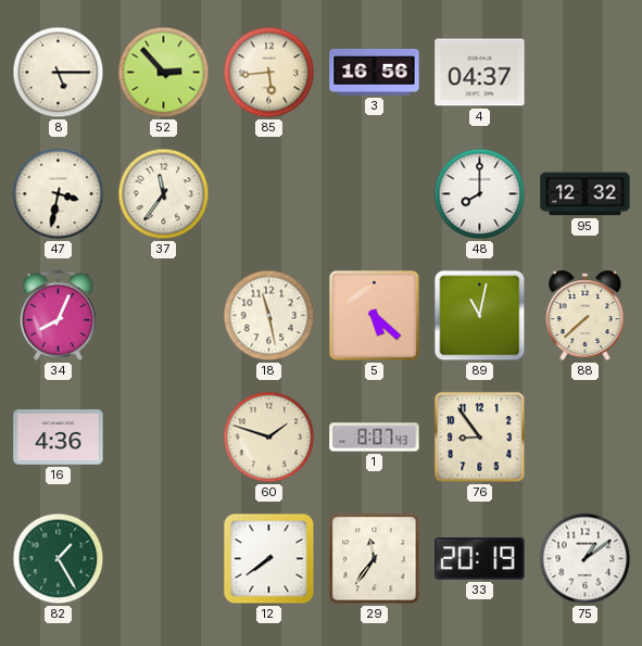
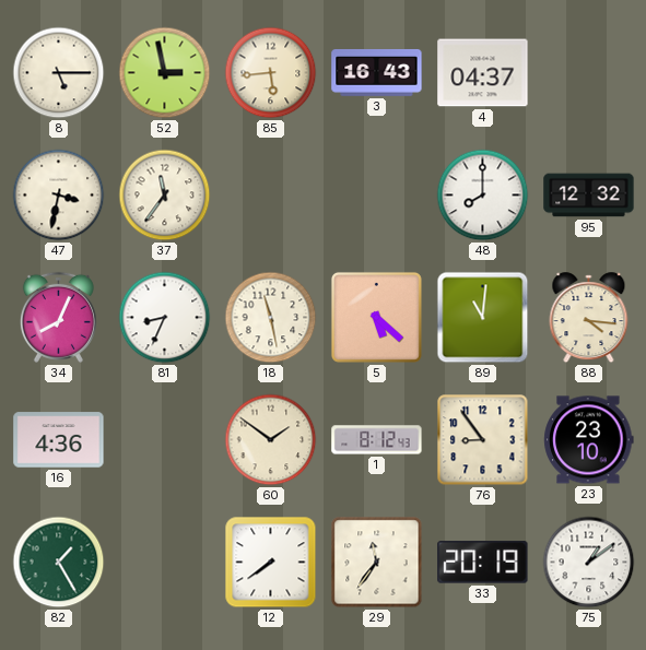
52: 2:53 -> 2:58
3: 16:56 -> 16:43
81: none -> 8:34
89: 11:02 -> 11:01
88: 7:38 -> 4:16
60: 1:48 -> 1:51
1: 8:07 -> 8:12
23: none -> 23:10
